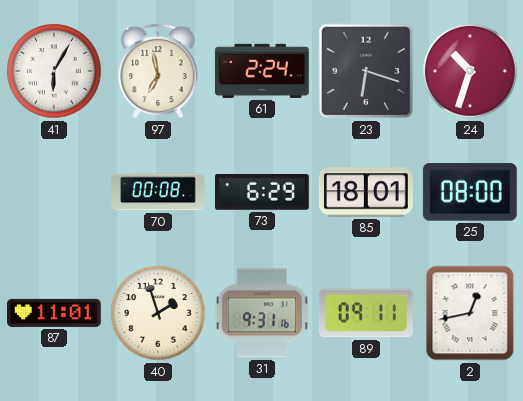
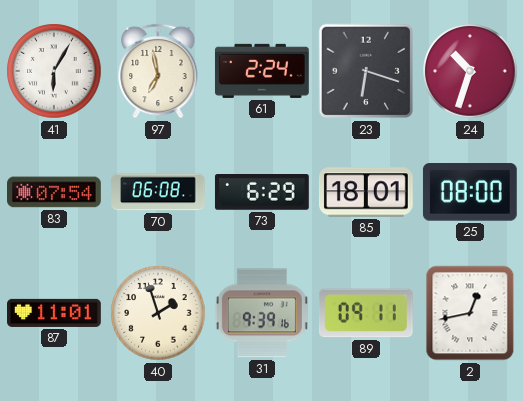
83: none -> 07:54
70: 00:08 -> 06:08
31: 9:31 -> 9:39
